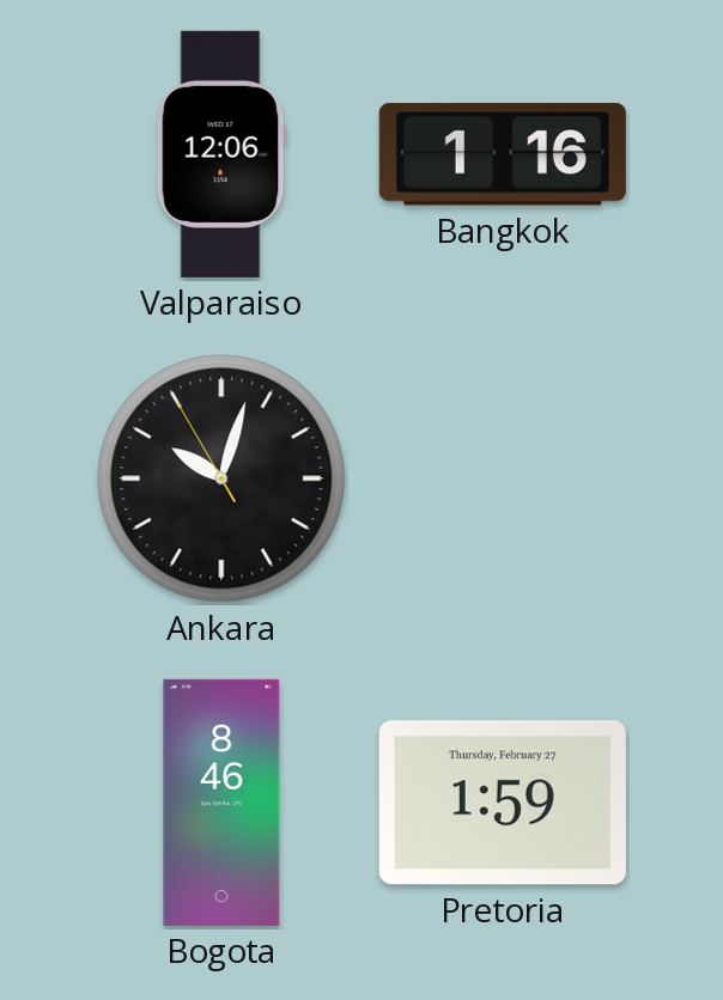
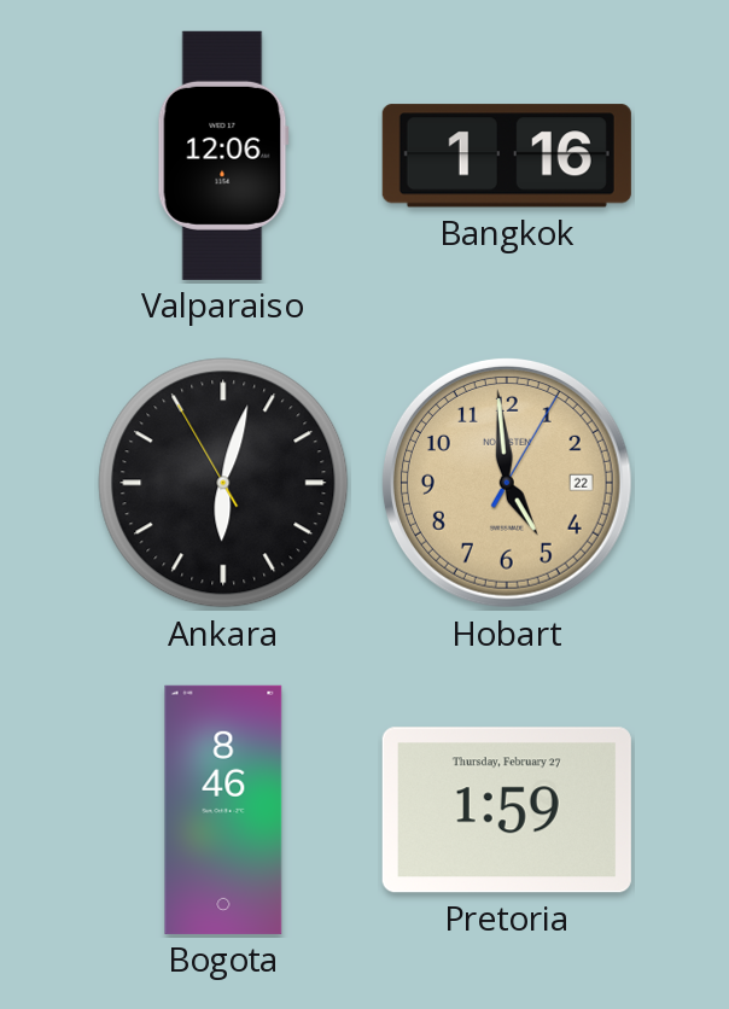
Ankara: 10:02 -> 6:02
Hobart: none -> 4:59
